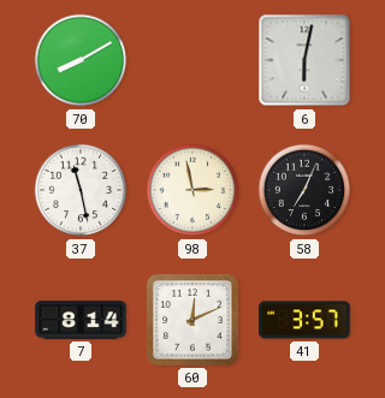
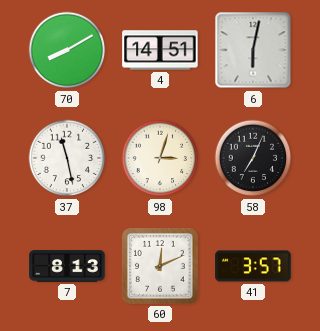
4: none -> 14:51
98: 2:58 -> 3:03
7: 8:14 -> 8:13
